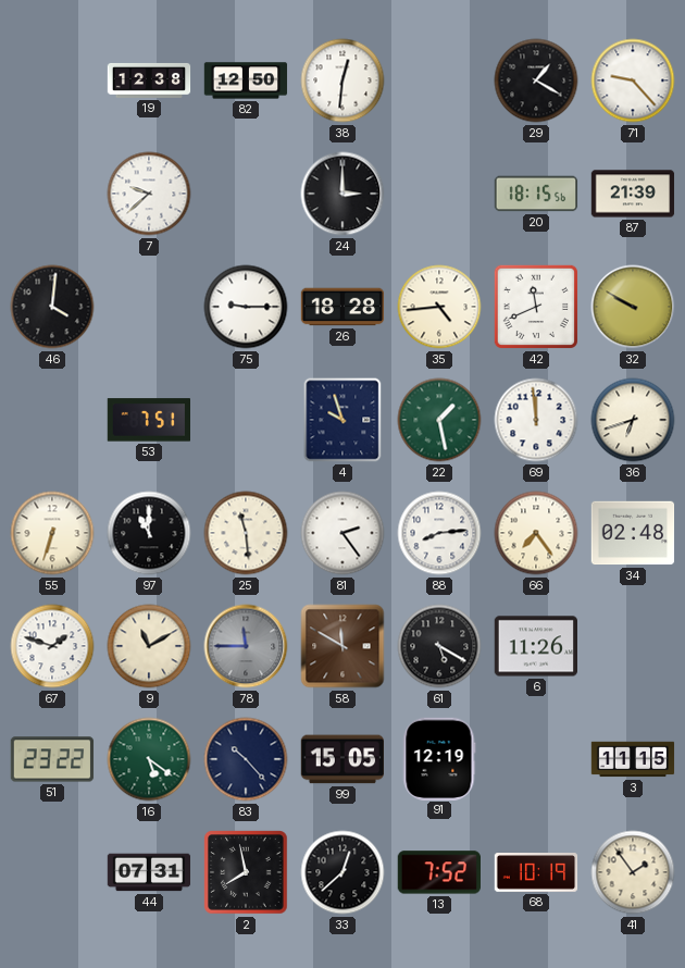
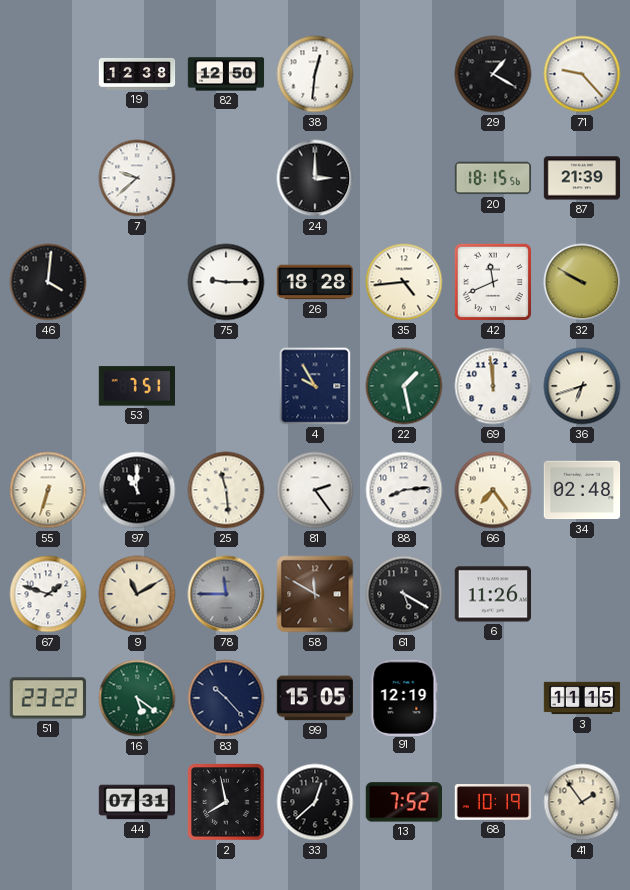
4: 9:57 -> 9:55
